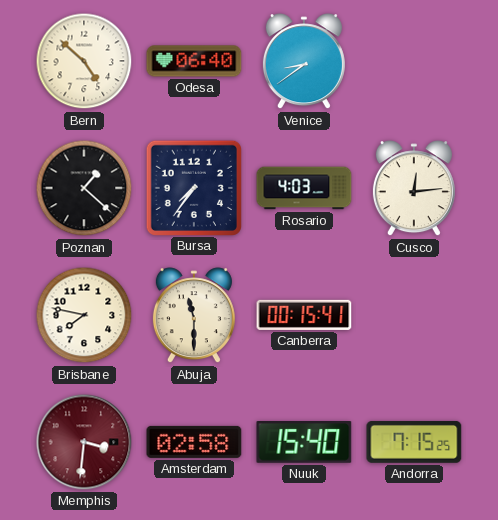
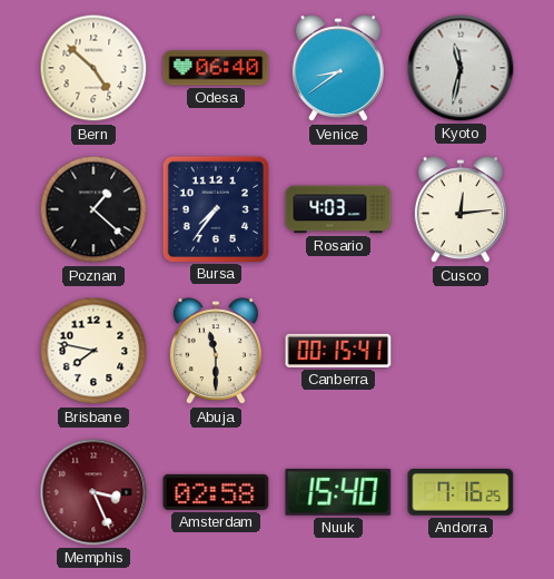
Kyoto: none -> 11:32
Memphis: 3:31 -> 3:26
Andorra: 7:15 -> 7:16
